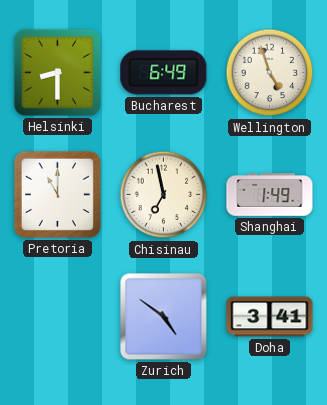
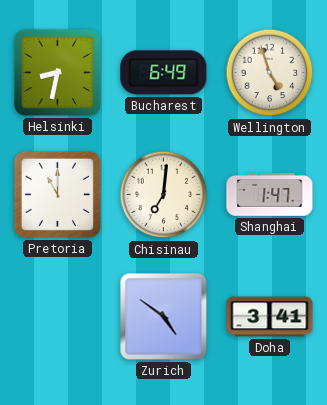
Helsinki: 8:30 -> 8:32
Chisinau: 6:58 -> 7:01
Shanghai: 1:49 -> 1:47
